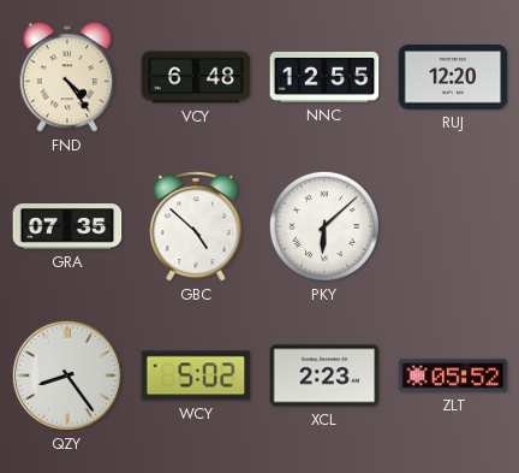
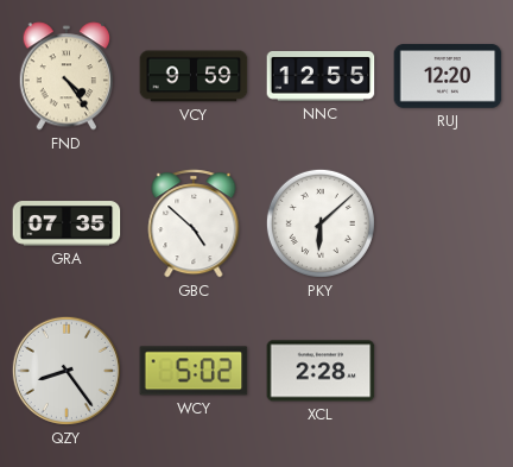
VCY: 6:48 -> 9:59
XCL: 2:23 -> 2:28
ZLT: 05:52 -> none
